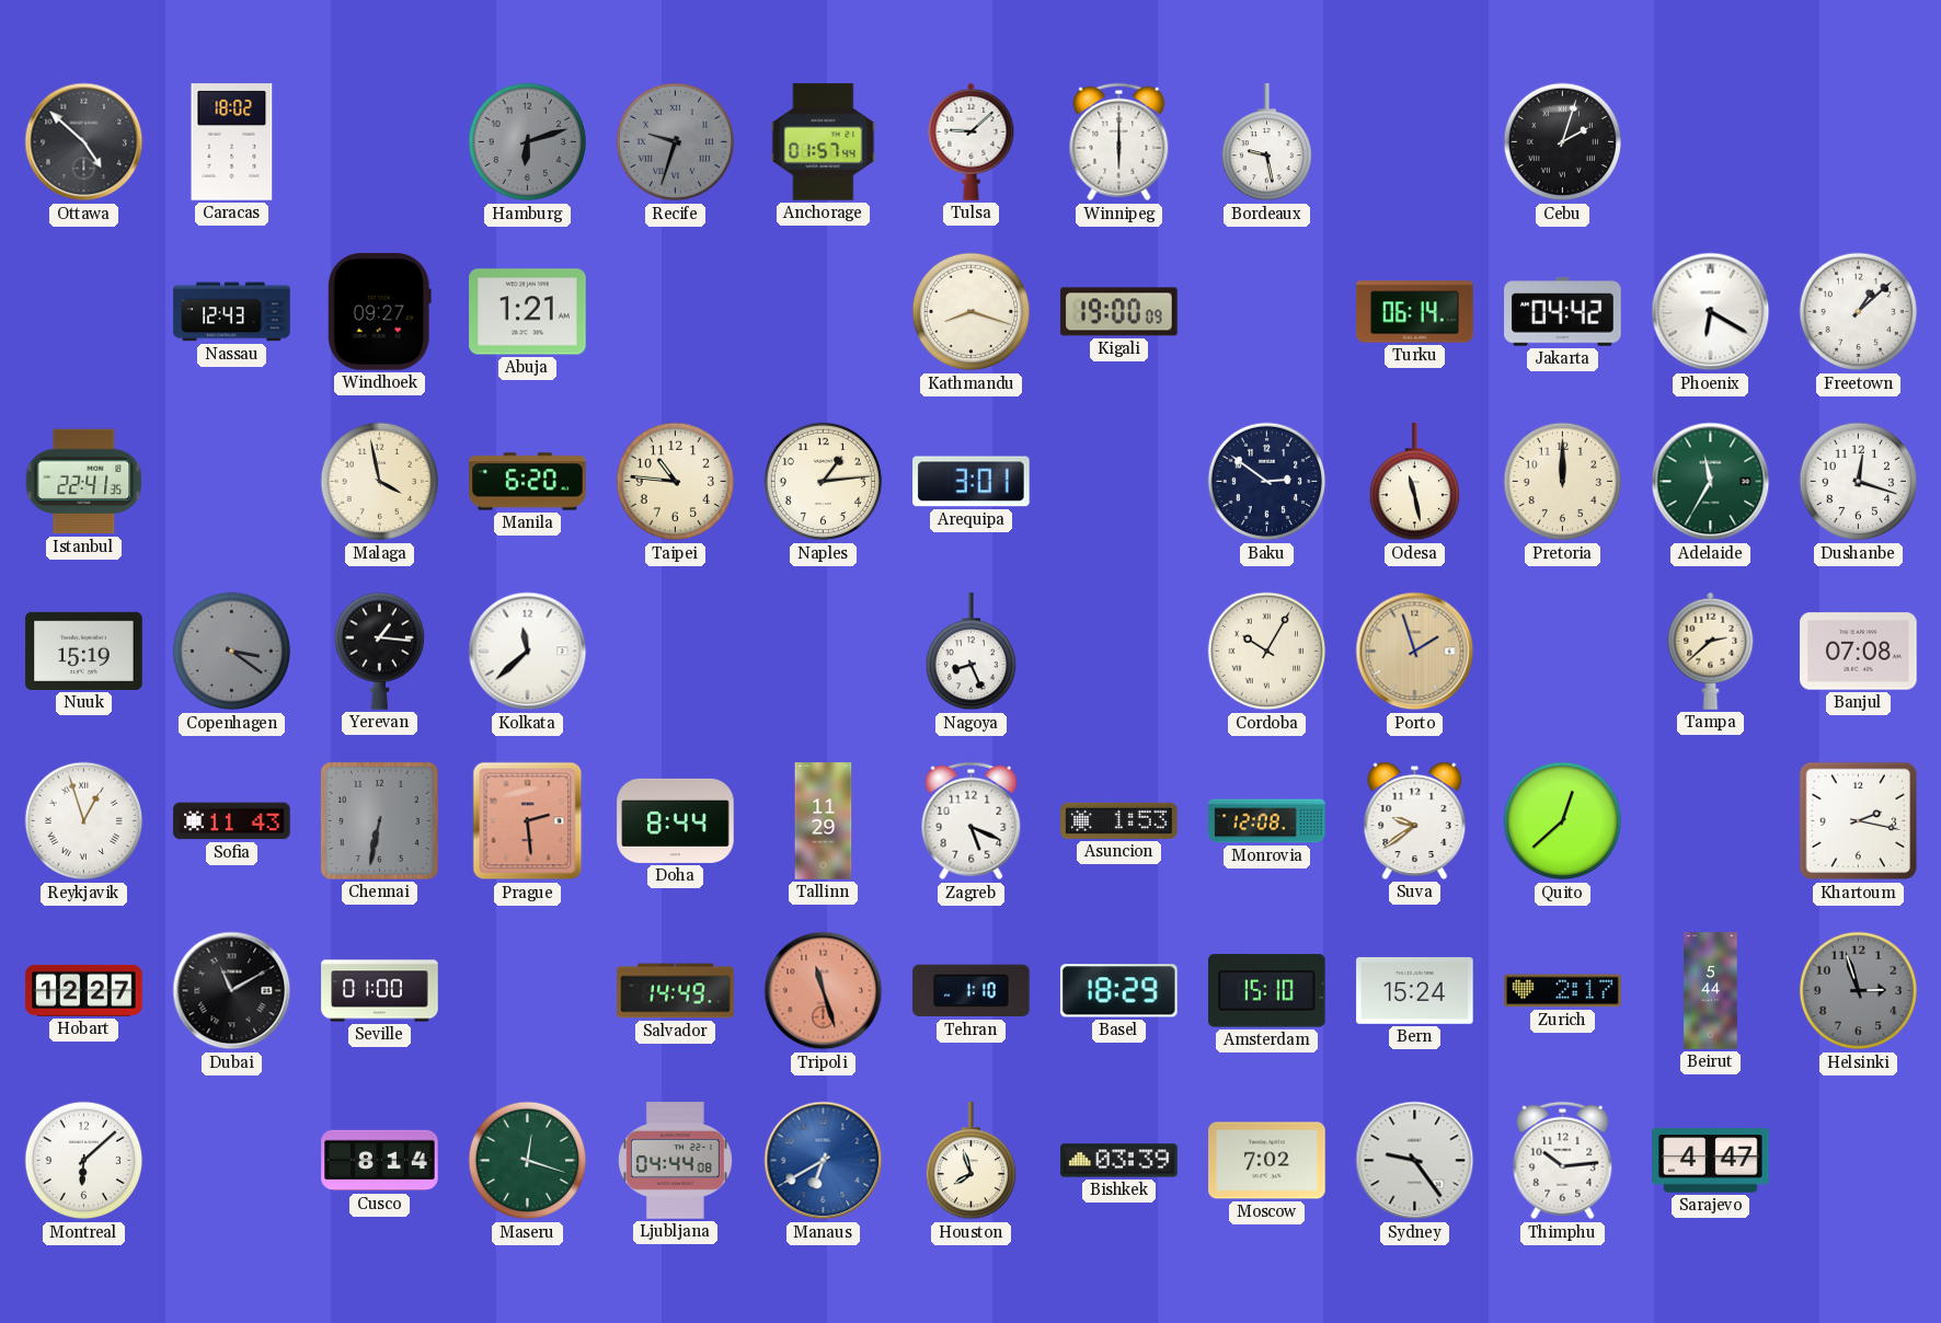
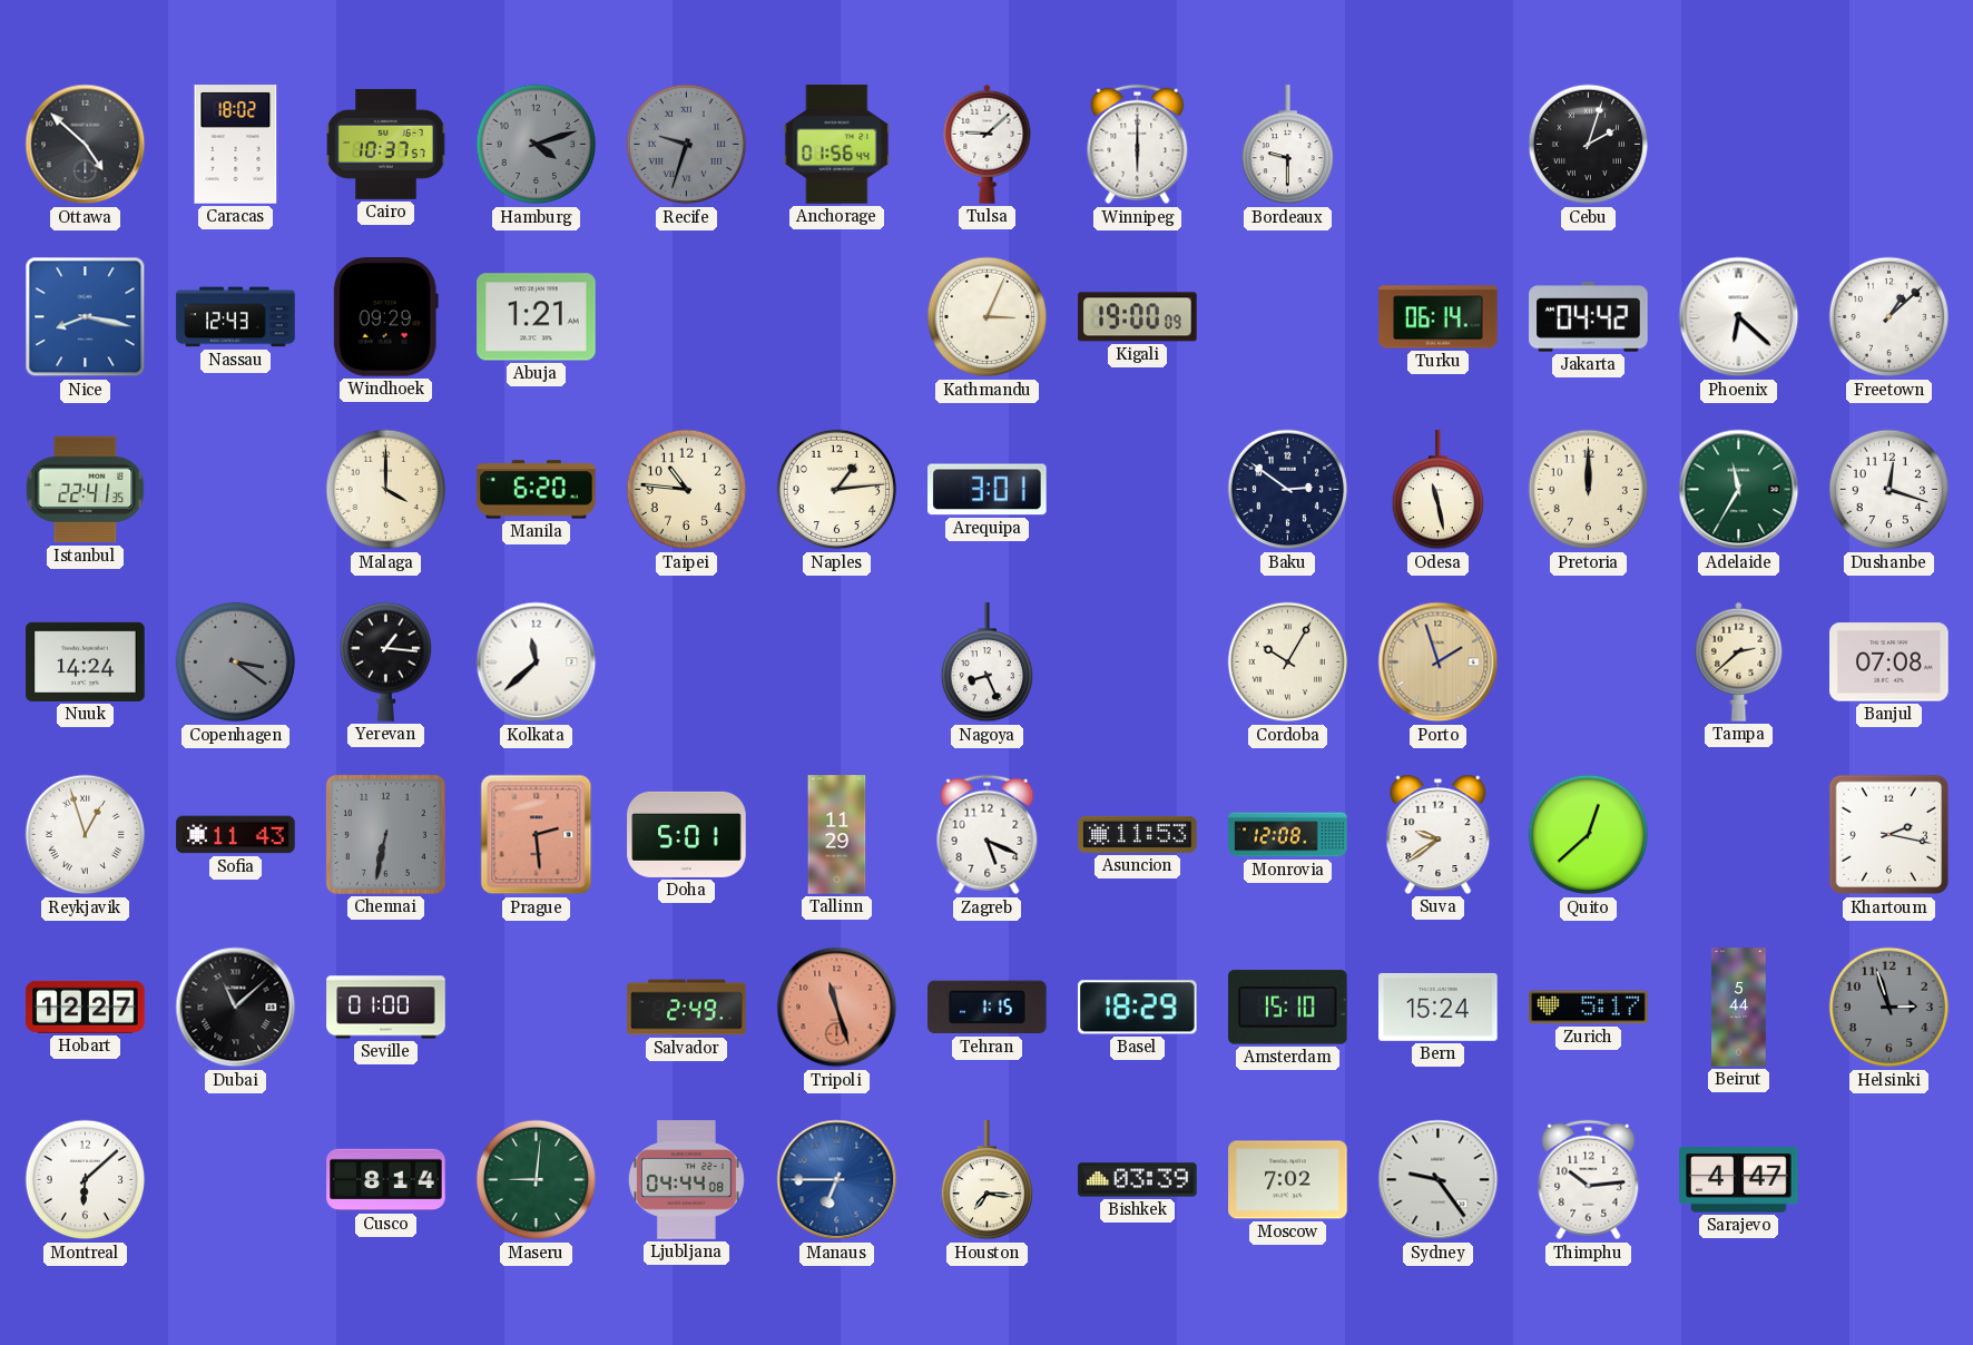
Cairo: none -> 10:37
Hamburg: 6:12 -> 4:12
Anchorage: 01:57 -> 01:56
Bordeaux: 9:28 -> 9:30
Nice: none -> 8:17
Windhoek: 09:27 -> 09:29
Kathmandu: 8:18 -> 3:04
Phoenix: 6:20 -> 6:22
Malaga: 3:58 -> 4:00
Nuuk: 15:19 -> 14:24
Doha: 8:44 -> 5:01
Asuncion: 1:53 -> 11:53
Dubai: 11:10 -> 11:08
Salvador: 14:49 -> 2:49
Tehran: 1:10 -> 1:15
Zurich: 2:17 -> 5:17
Maseru: 12:18 -> 9:01
Manaus: 6:40 -> 6:45
Houston: 7:57 -> 7:16
